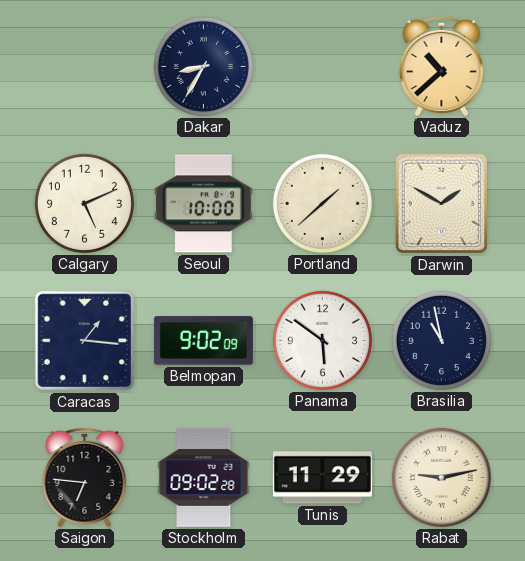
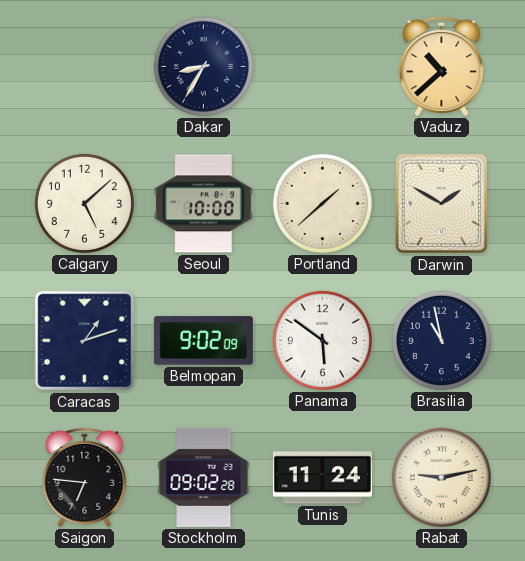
Calgary: 5:11 -> 5:08
Caracas: 1:16 -> 1:12
Tunis: 11:29 -> 11:24
